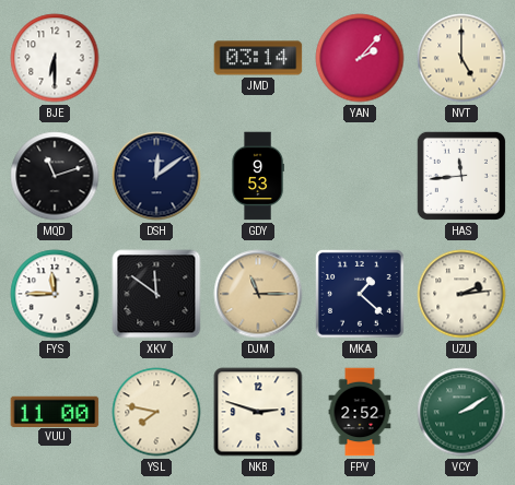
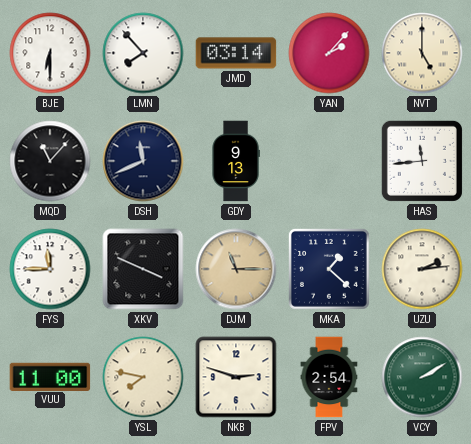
LMN: none -> 7:53
MQD: 11:12 -> 11:07
DSH: 12:09 -> 11:41
GDY: 9:53 -> 9:13
XKV: 11:51 -> 3:49
FPV: 2:52 -> 2:54
